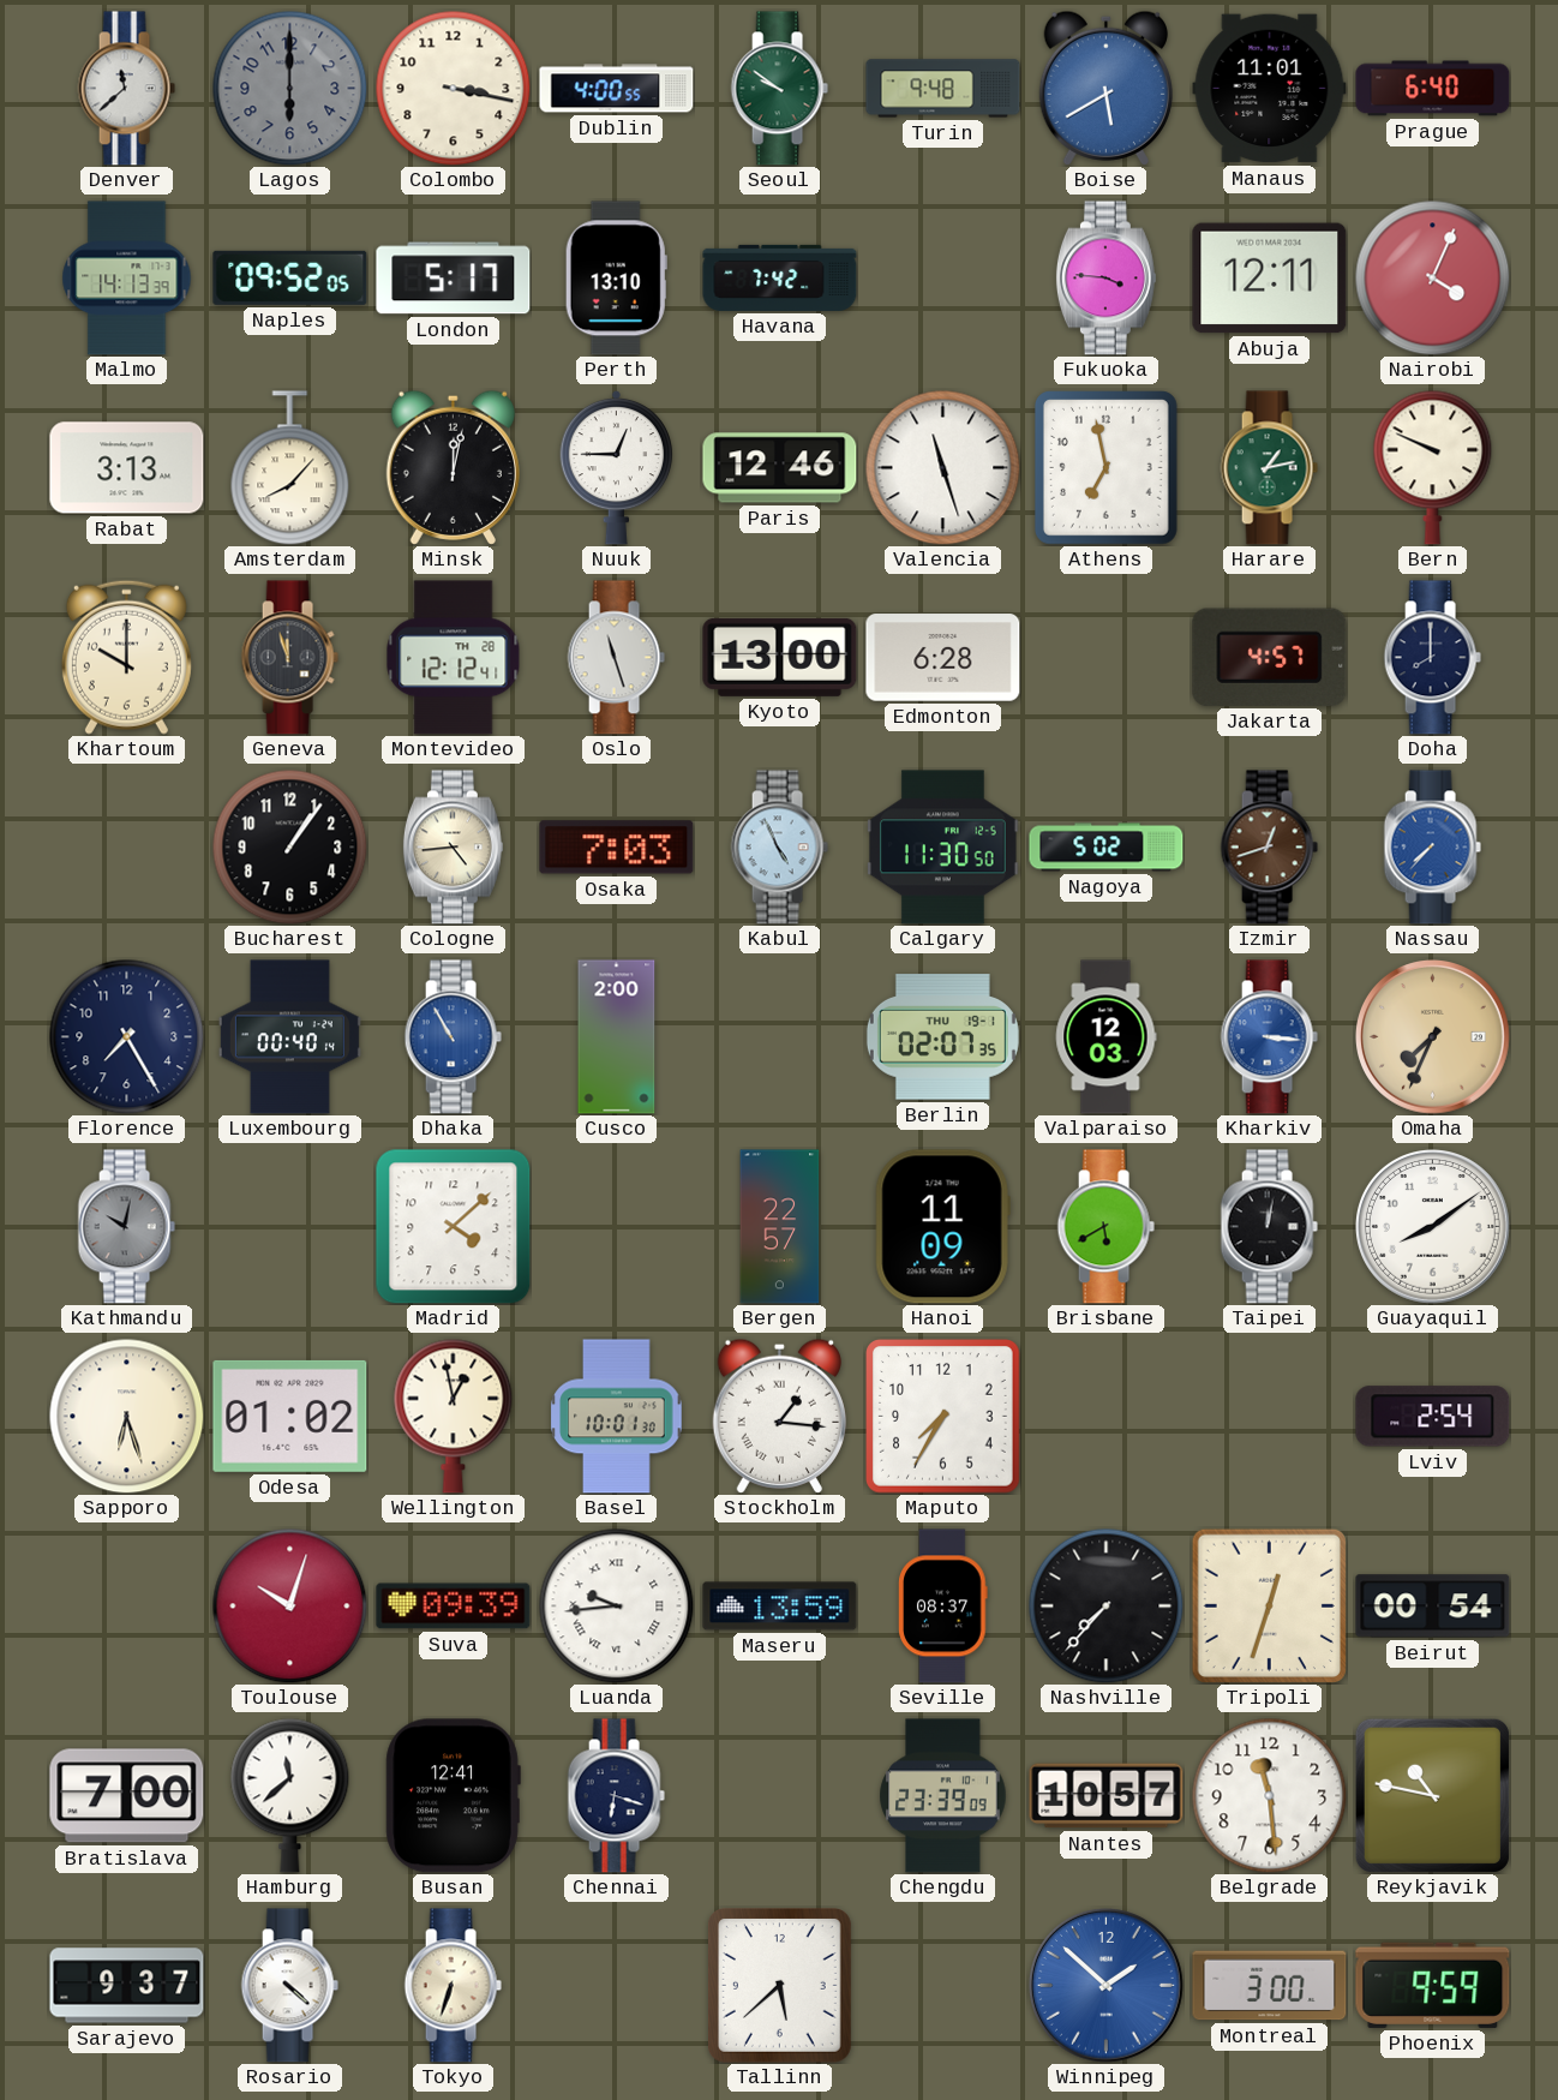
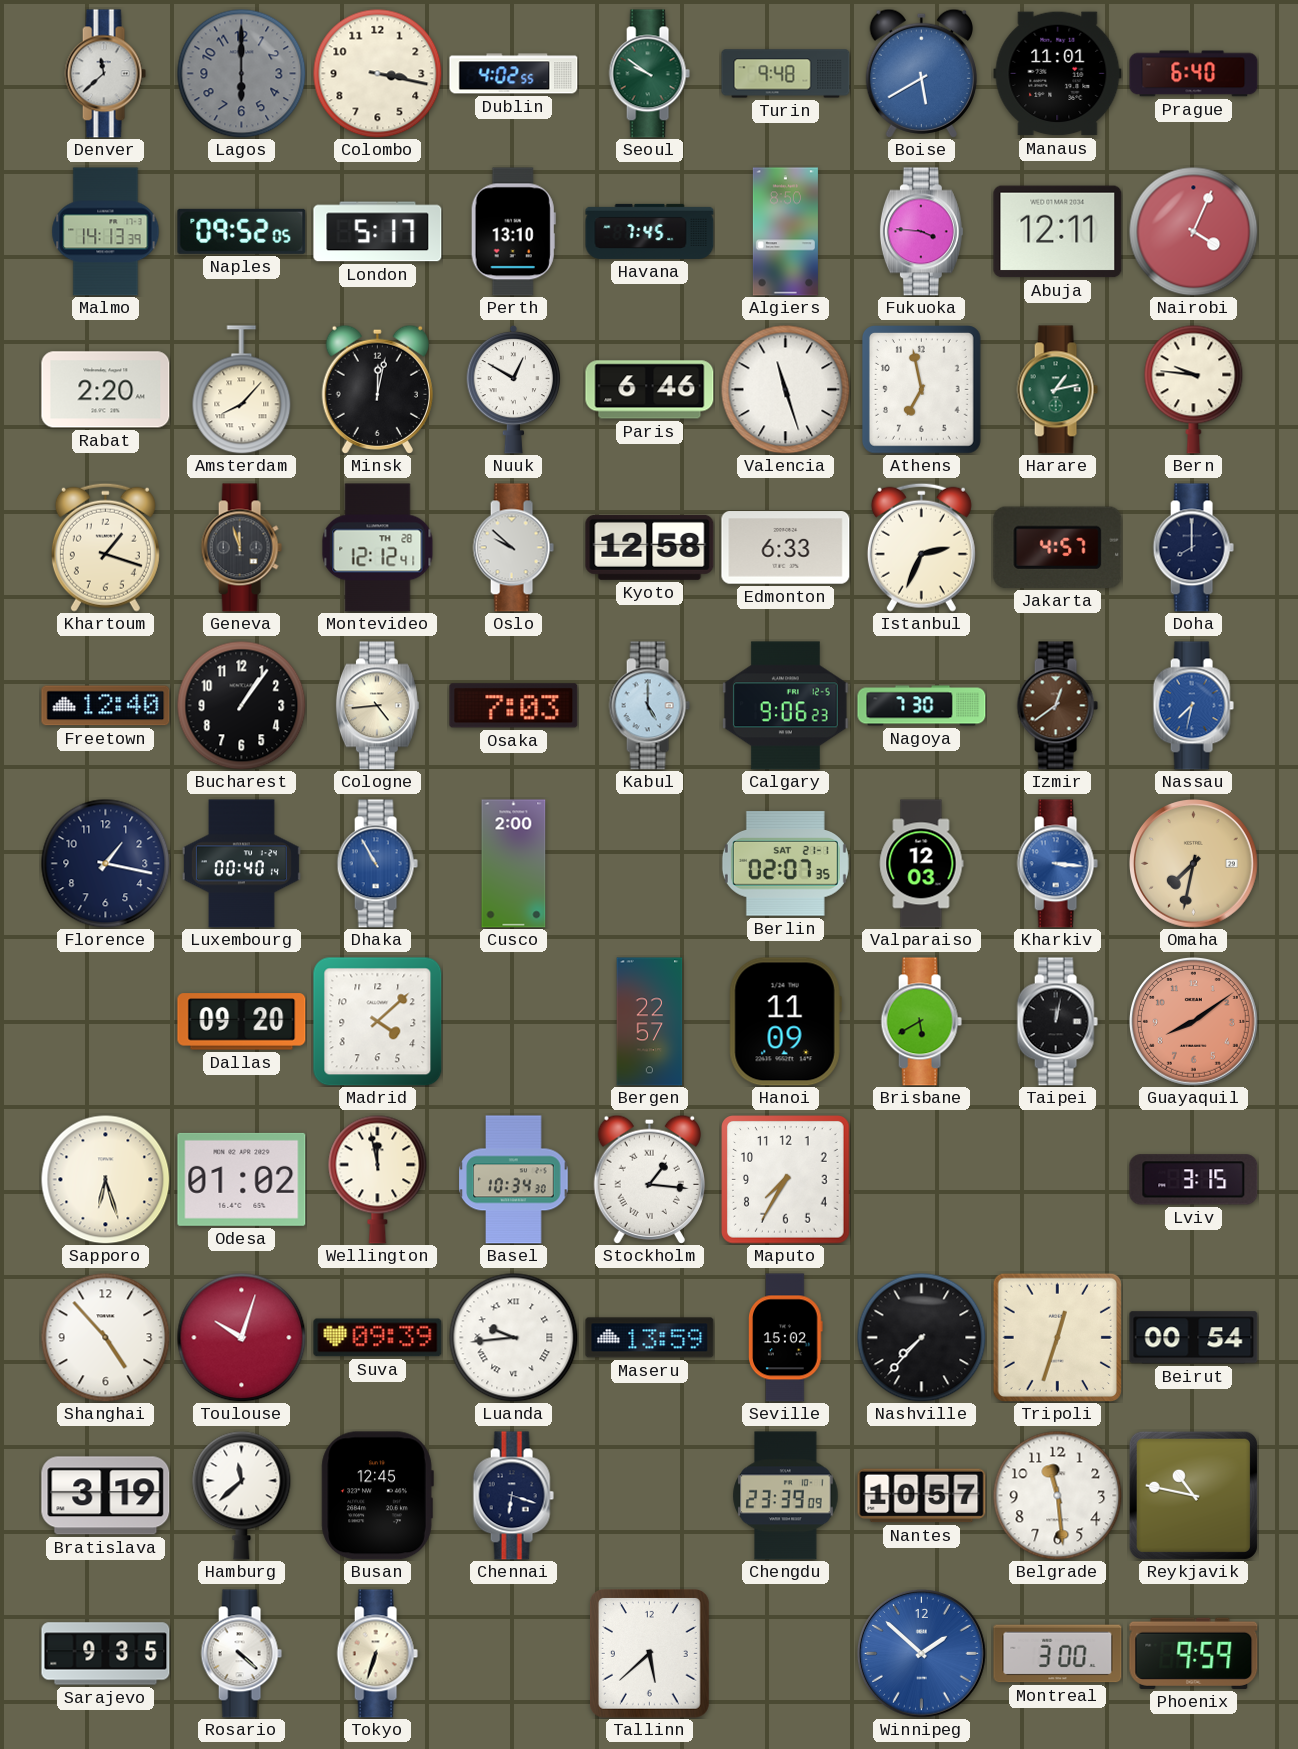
Dublin: 4:00 -> 4:02
Havana: 7:42 -> 7:45
Algiers: none -> 8:50
Rabat: 3:13 -> 2:20
Nuuk: 12:45 -> 12:50
Paris: 12:46 -> 6:46
Bern: 9:49 -> 9:46
Khartoum: 10:00 -> 1:18
Oslo: 11:27 -> 9:52
Kyoto: 13:00 -> 12:58
Edmonton: 6:28 -> 6:33
Istanbul: none -> 2:34
Freetown: none -> 12:40
Kabul: 4:56 -> 5:00
Calgary: 11:30 -> 9:06
Nagoya: 5:02 -> 7:30
Izmir: 12:42 -> 12:39
Nassau: 7:37 -> 7:32
Florence: 7:25 -> 1:17
Berlin date: THU 19-1 -> SAT 21-1
Omaha: 7:34 -> 7:32
Kathmandu: 10:02 -> none
Dallas: none -> 09:20
Guayaquil dial: white -> salmon
Wellington: 12:58 -> 11:58
Basel: 10:01 -> 10:34
Lviv: 2:54 -> 3:15
Shanghai: none -> 4:53
Seville: 08:37 -> 15:02
Bratislava: 7:00 -> 3:19
Busan: 12:41 -> 12:45
Sarajevo: 9:37 -> 9:35
